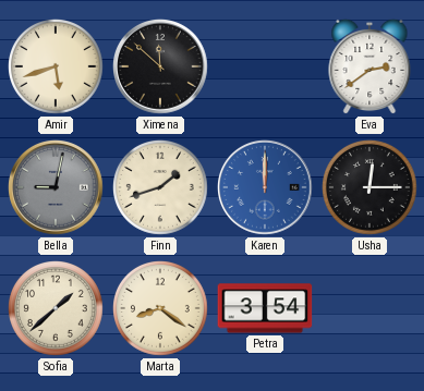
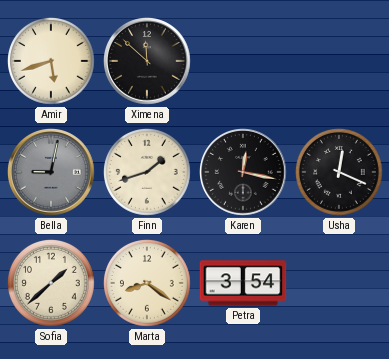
Eva: 2:39 -> none
Karen: 12:00 -> 12:17
Karen dial: blue -> black
Usha: 12:15 -> 12:19
